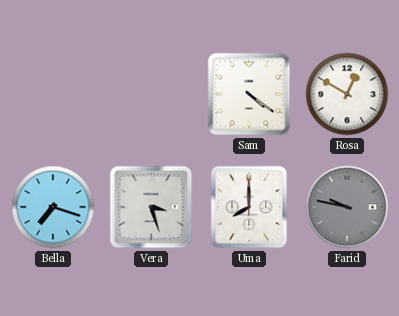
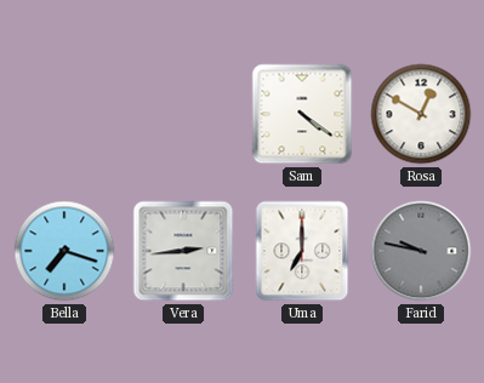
Vera: 3:27 -> 2:44
Uma: 8:00 -> 7:00
